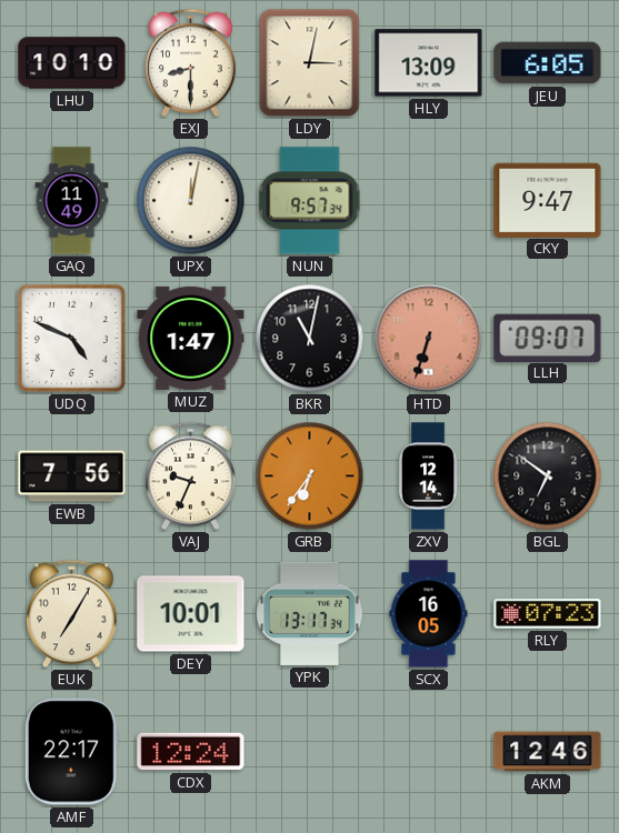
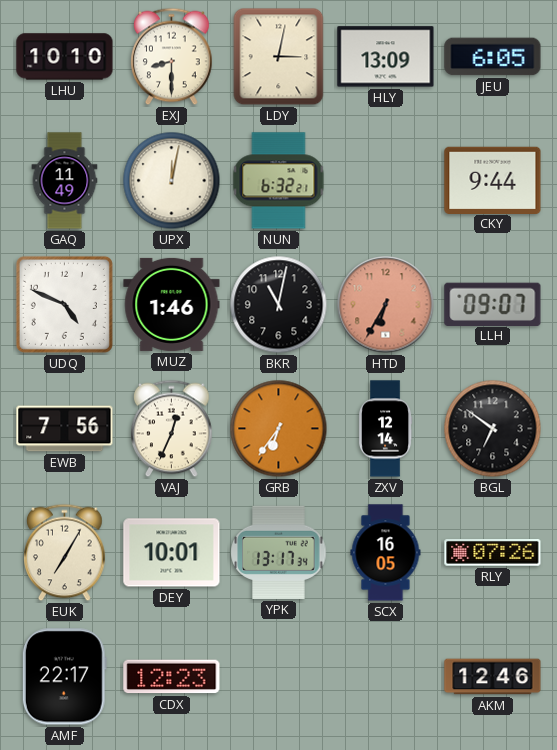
NUN: 9:57 -> 6:32
CKY: 9:47 -> 9:44
MUZ: 1:47 -> 1:46
HTD: 6:33 -> 6:35
VAJ: 9:34 -> 12:34
RLY: 07:23 -> 07:26
CDX: 12:24 -> 12:23
